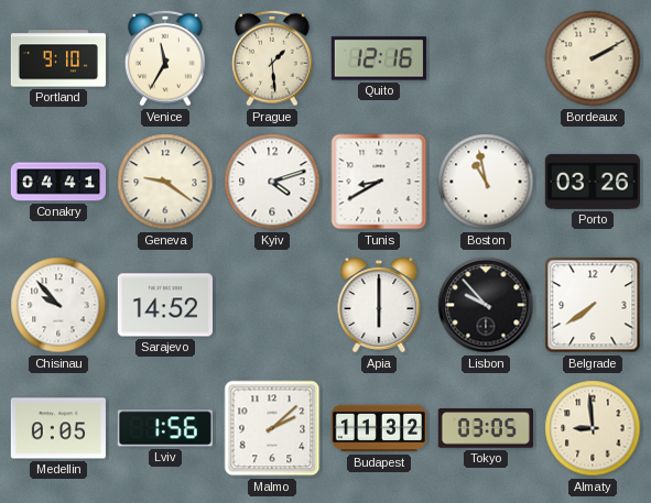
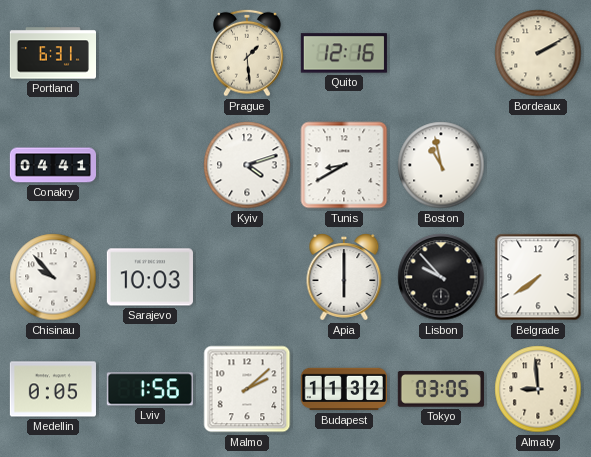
Portland: 9:10 -> 6:31
Venice: 11:35 -> none
Geneva: 9:21 -> none
Porto: 03:26 -> none
Sarajevo: 14:52 -> 10:03
